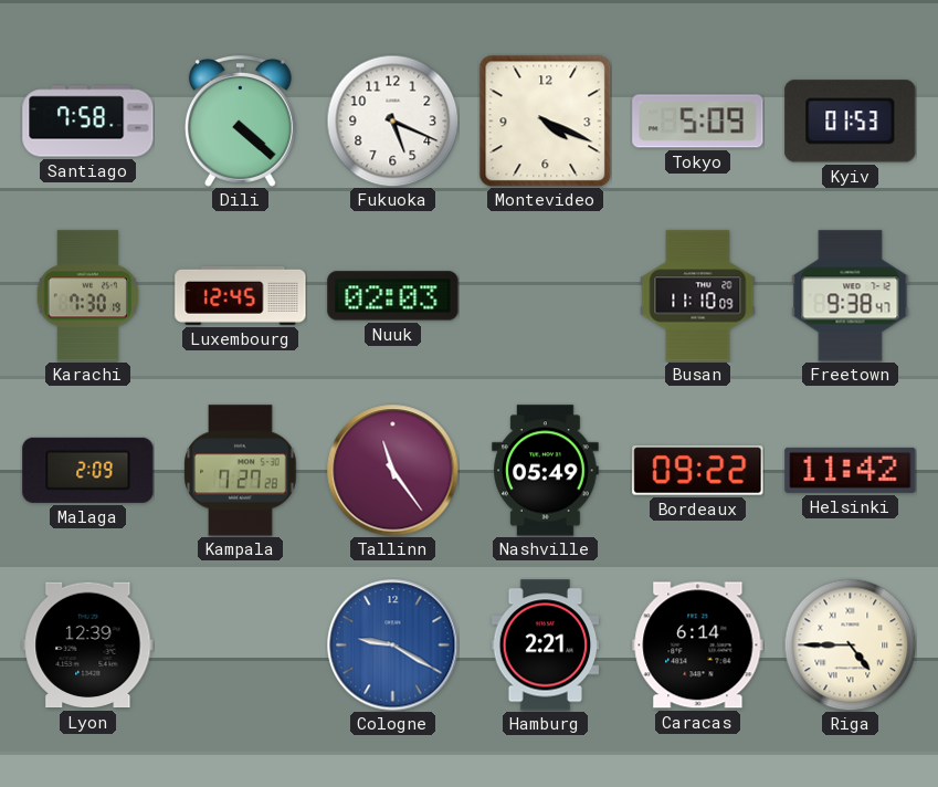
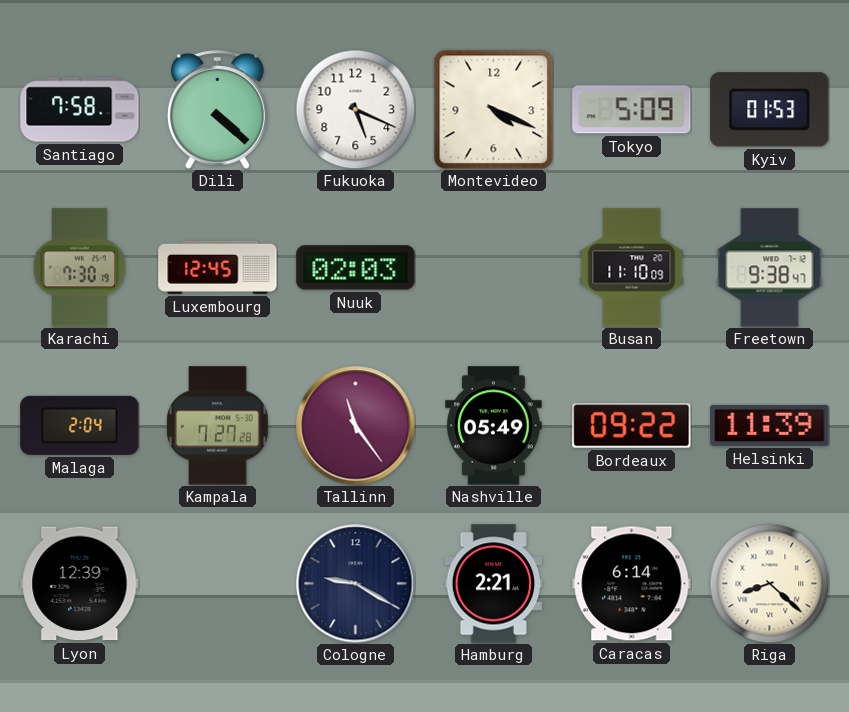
Malaga: 2:09 -> 2:04
Helsinki: 11:42 -> 11:39
Cologne dial: blue -> navy
Riga: 4:45 -> 8:22
